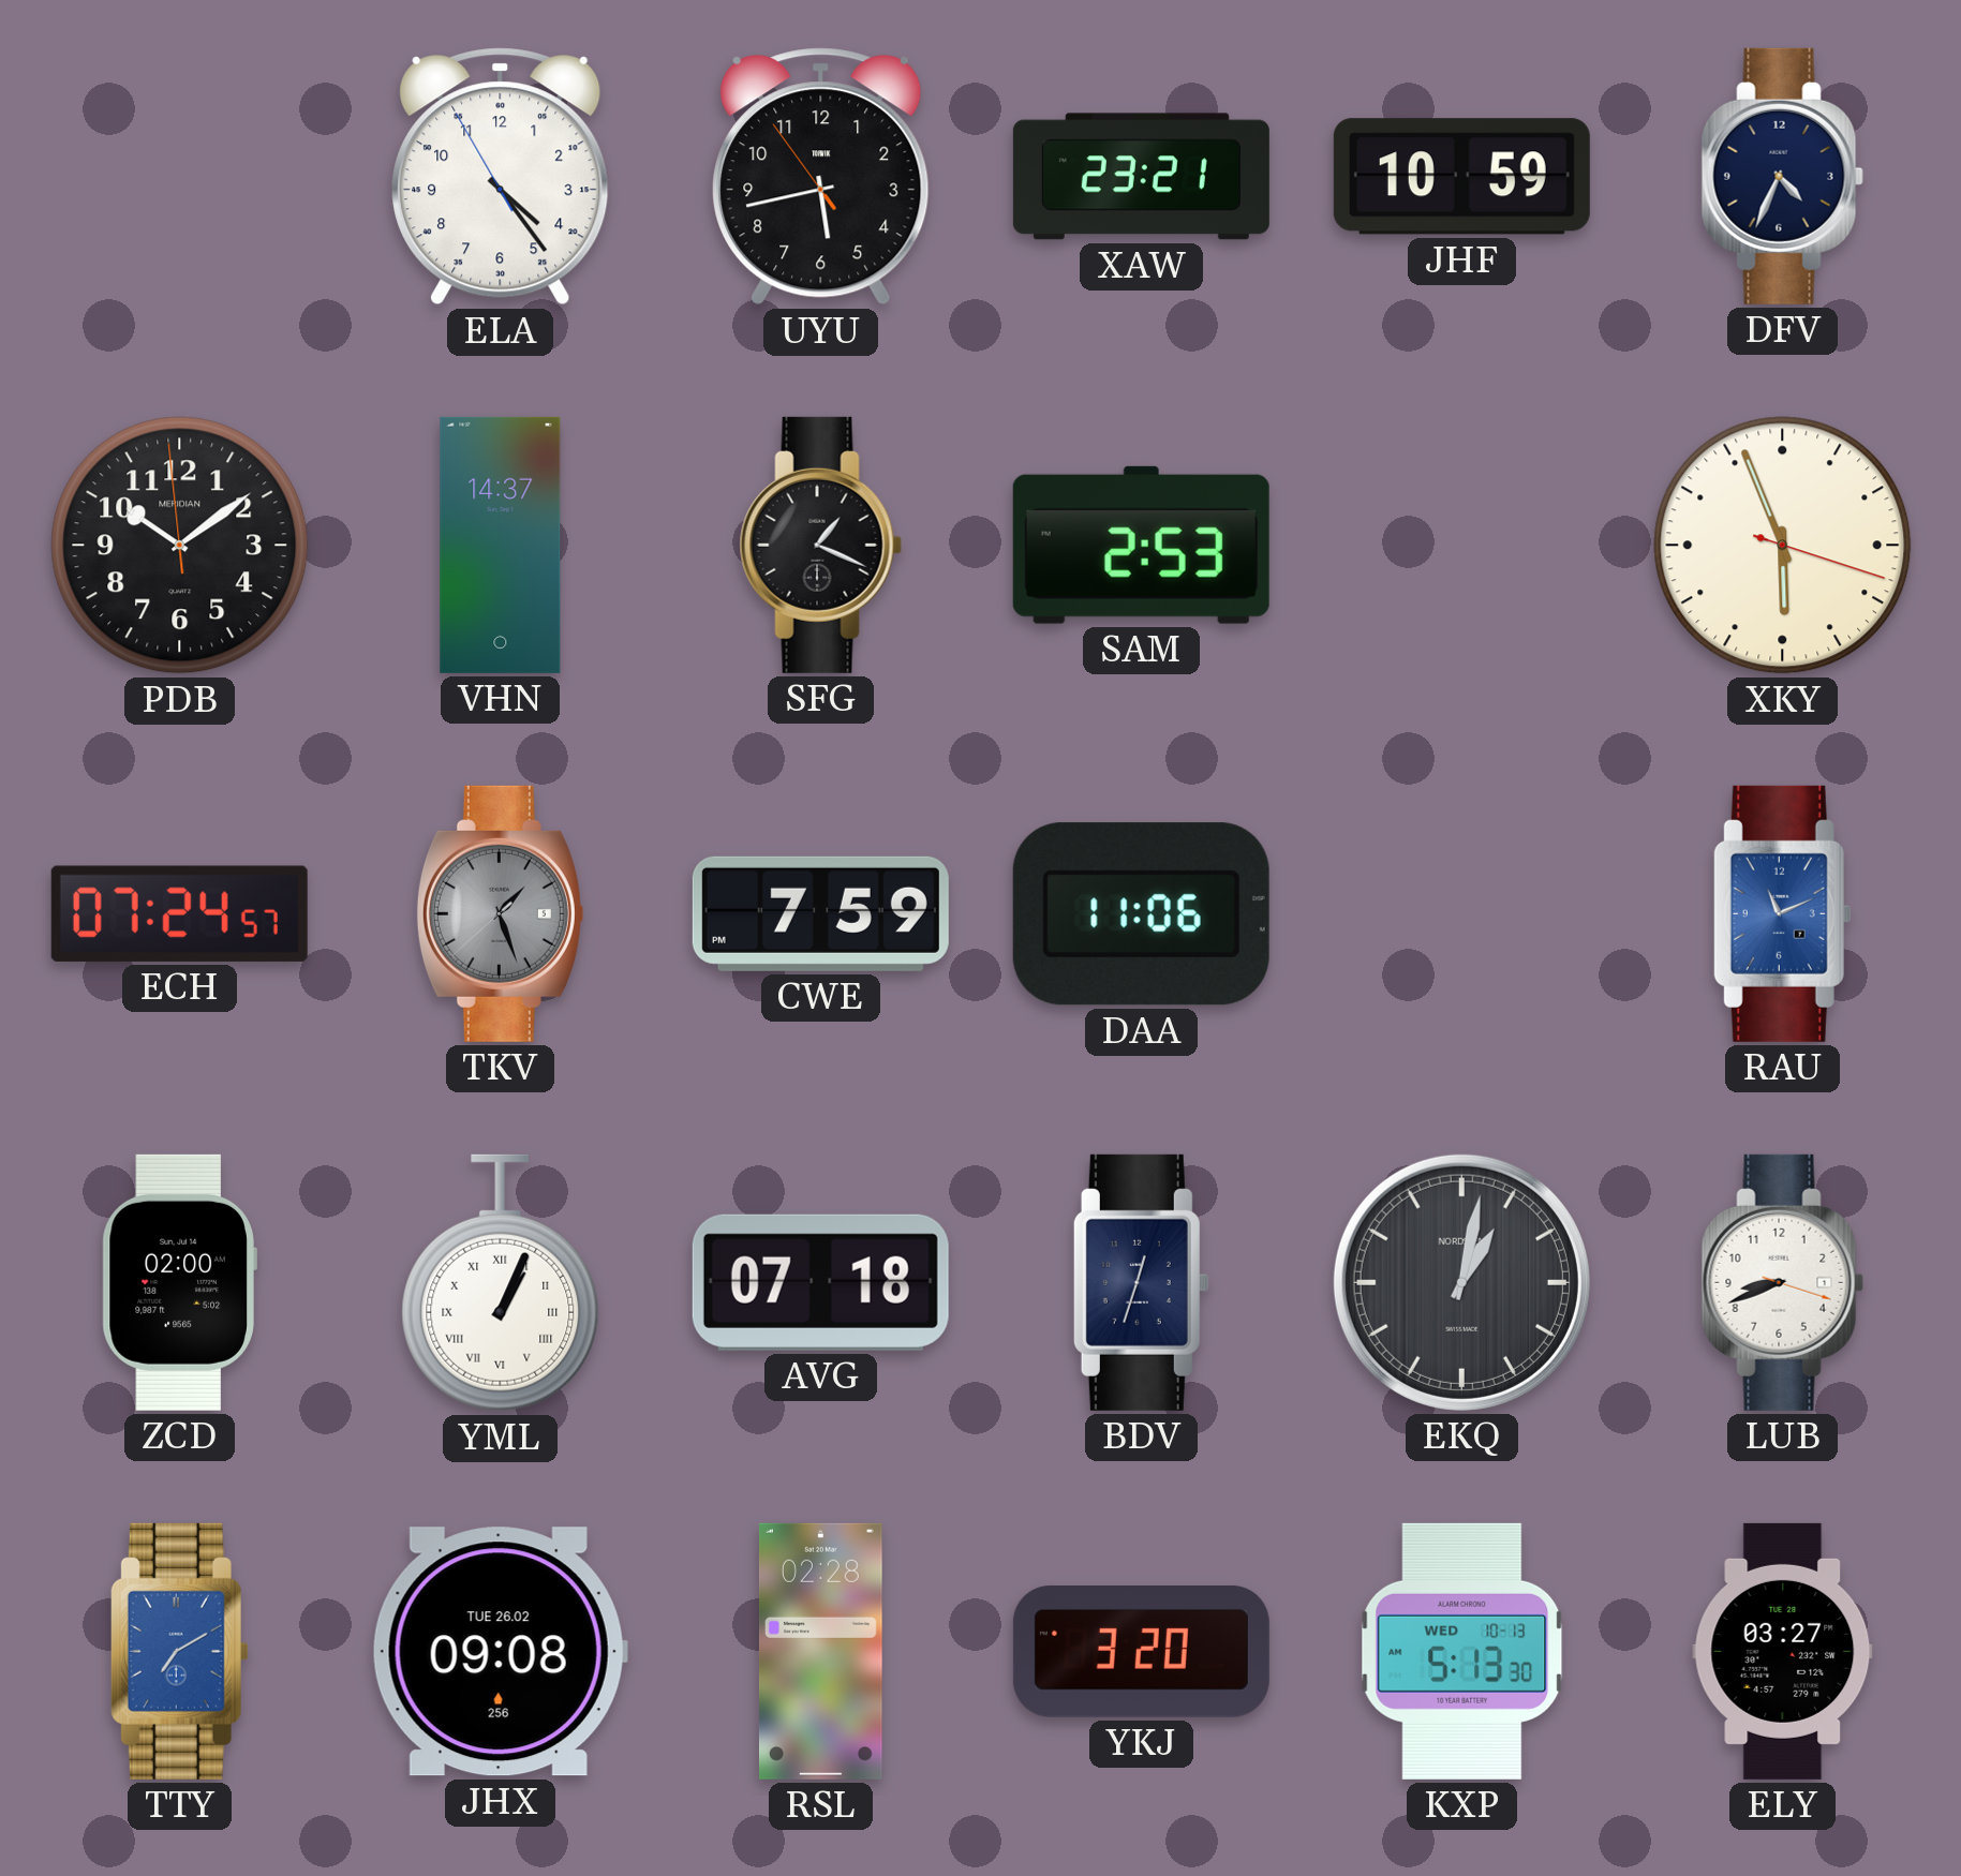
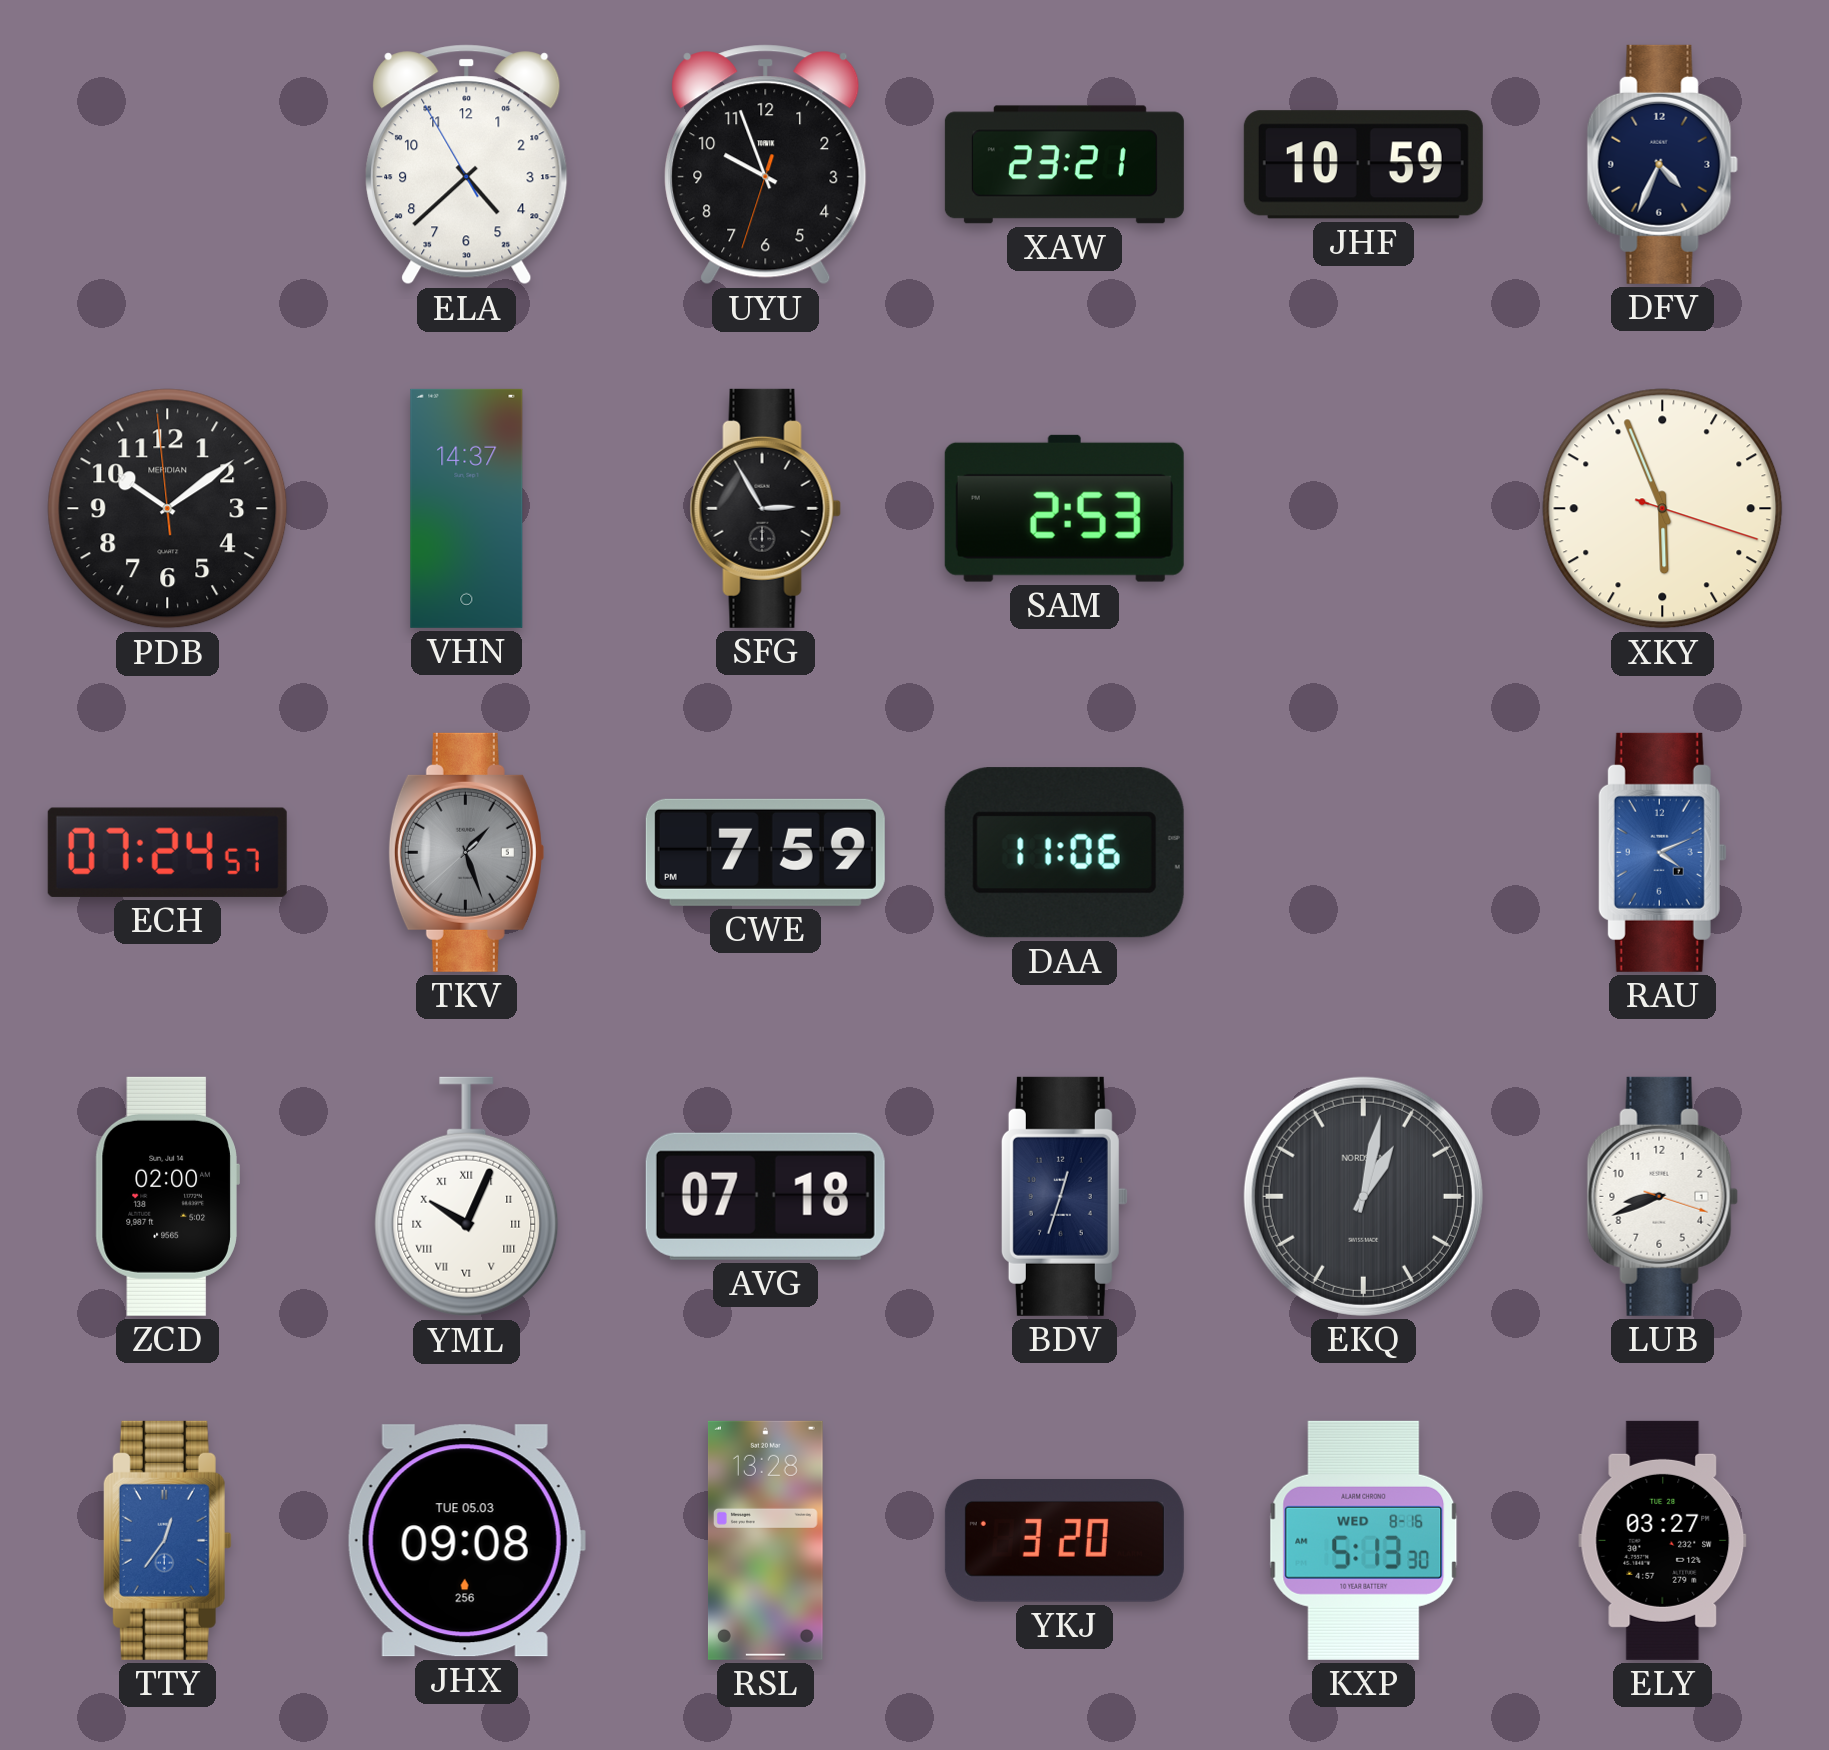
ELA: 4:23 -> 4:37
UYU: 5:42 -> 9:56
SFG: 1:19 -> 2:55
RAU: 11:11 -> 4:11
YML: 1:04 -> 10:04
TTY: 7:10 -> 12:36
JHX date: TUE 26.02 -> TUE 05.03
RSL: 02:28 -> 13:28
KXP date: WED 10-13 -> WED 8-16
